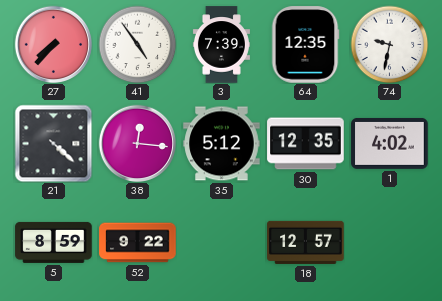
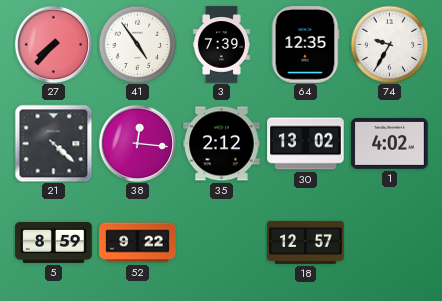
74: 9:32 -> 9:35
35: 5:12 -> 2:12
30: 12:35 -> 13:02
